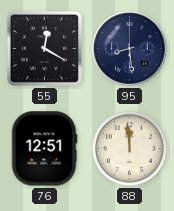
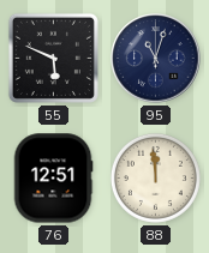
55: 12:20 -> 5:49
95: 8:29 -> 11:03
